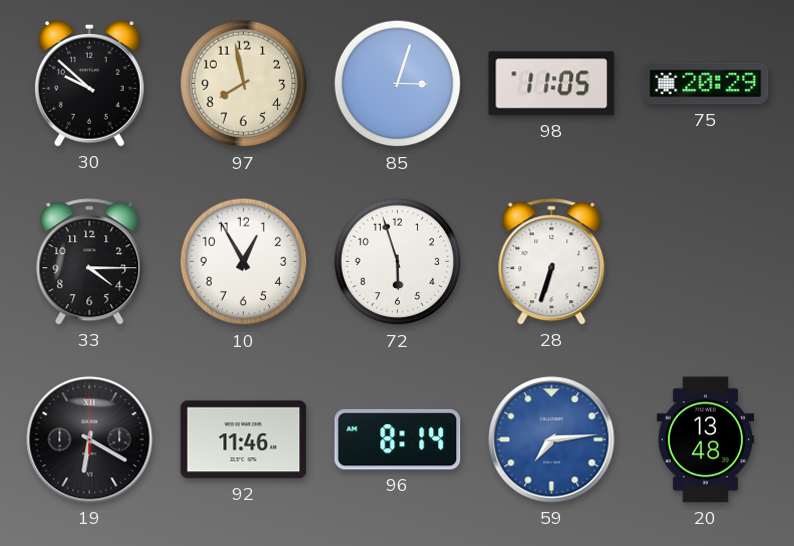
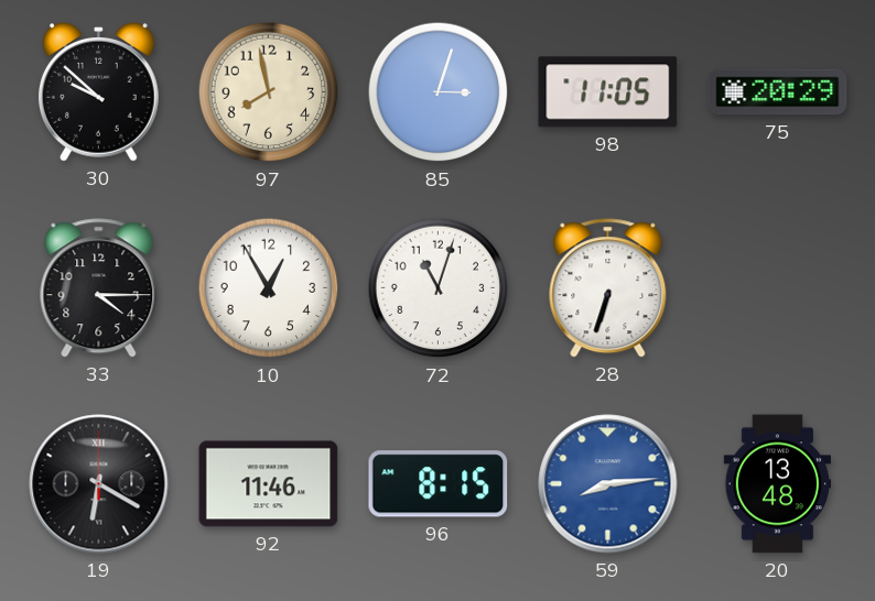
72: 5:57 -> 11:03
96: 8:14 -> 8:15
59: 7:14 -> 8:14
